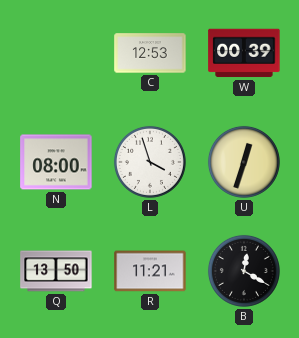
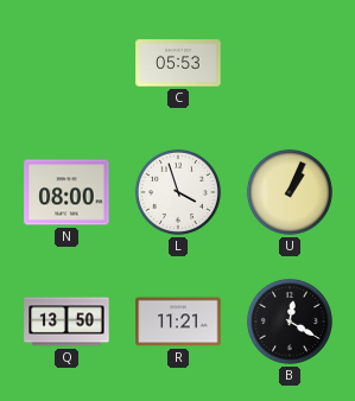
C: 12:53 -> 05:53
W: 00:39 -> none
U: 12:33 -> 1:04
